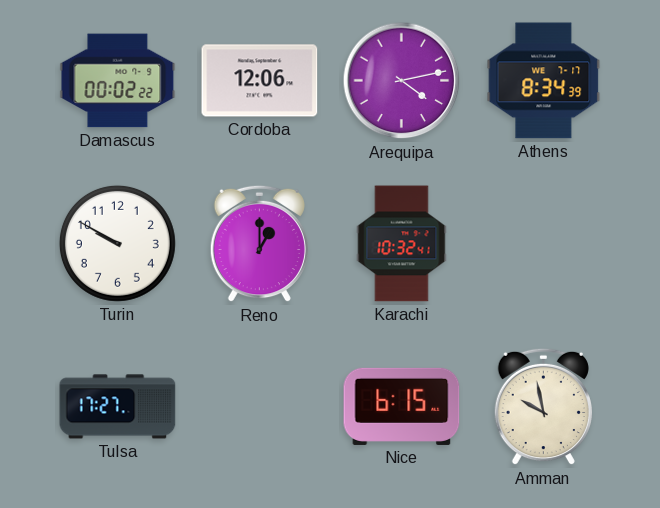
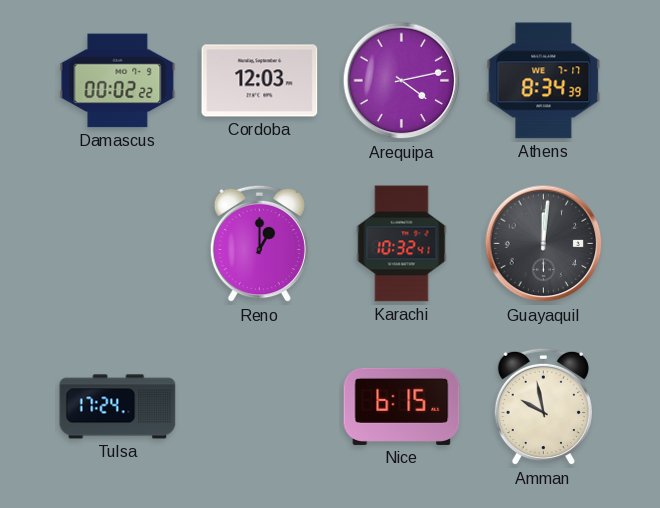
Cordoba: 12:06 -> 12:03
Turin: 9:50 -> none
Guayaquil: none -> 12:01
Tulsa: 17:27 -> 17:24
